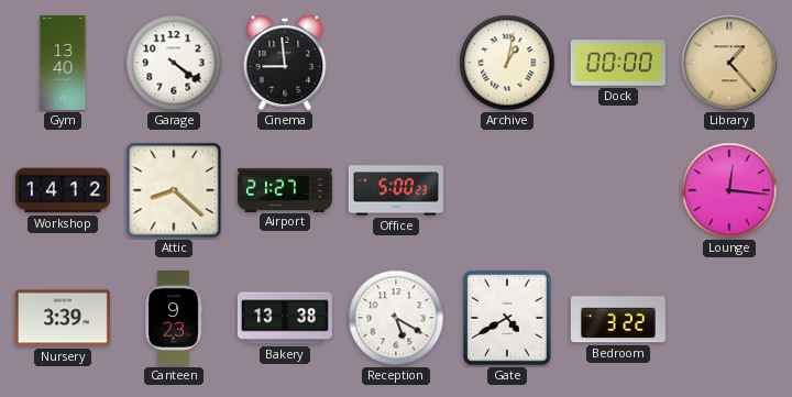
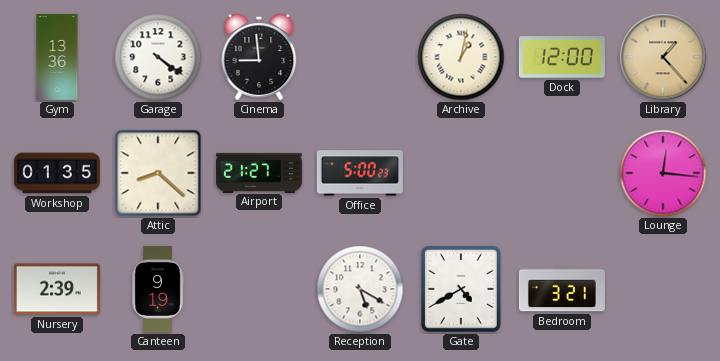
Gym: 13:40 -> 13:36
Dock: 00:00 -> 12:00
Workshop: 14:12 -> 01:35
Nursery: 3:39 -> 2:39
Canteen: 9:23 -> 9:19
Bakery: 13:38 -> none
Bedroom: 3:22 -> 3:21
